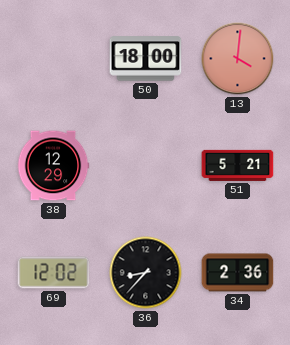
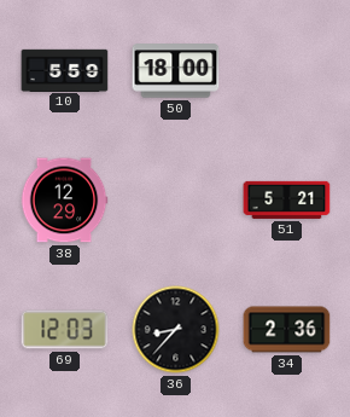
10: none -> 5:59
13: 4:01 -> none
69: 12:02 -> 12:03
